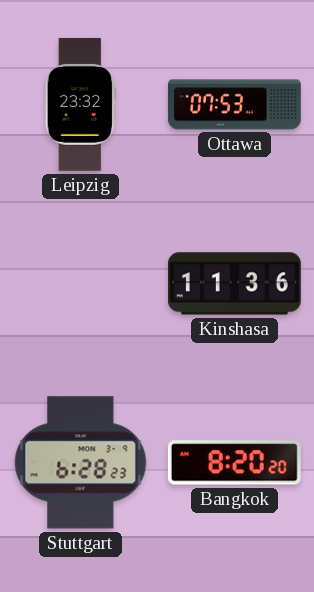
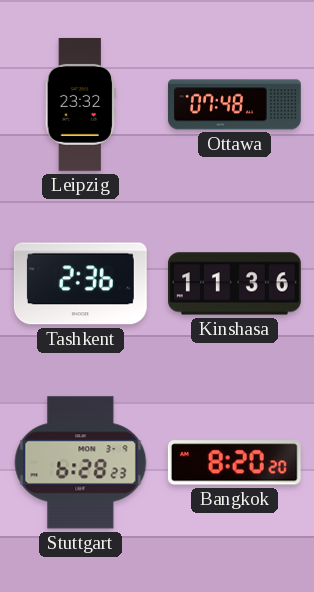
Ottawa: 07:53 -> 07:48
Tashkent: none -> 2:36
